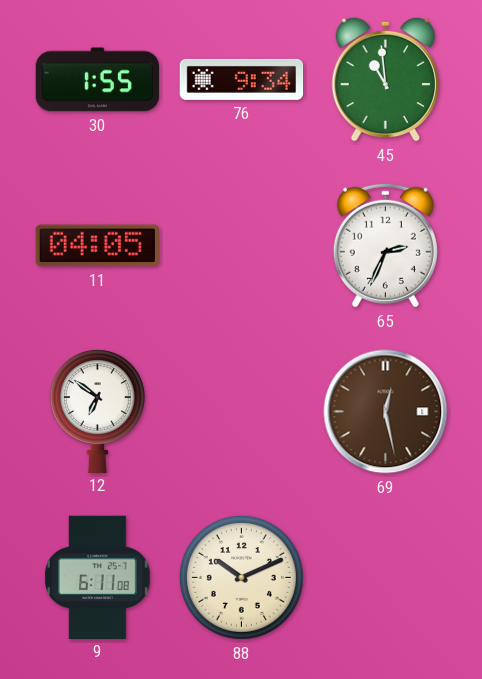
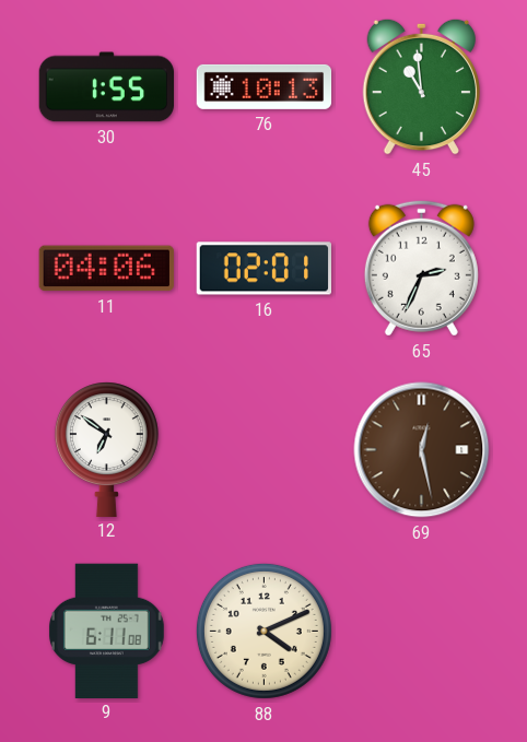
76: 9:34 -> 10:13
11: 04:05 -> 04:06
16: none -> 02:01
88: 10:11 -> 4:11
